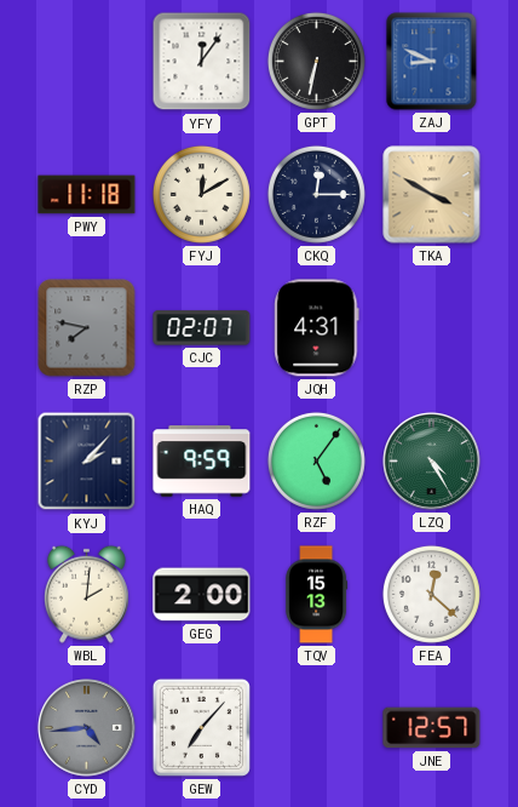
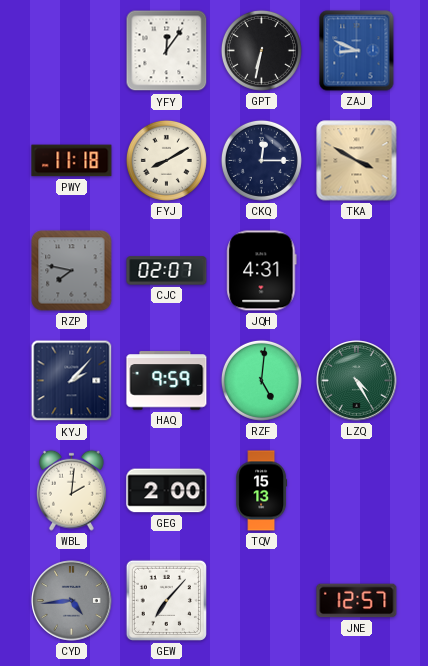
FYJ: 12:10 -> 8:10
RZF: 5:06 -> 5:01
FEA: 12:22 -> none
